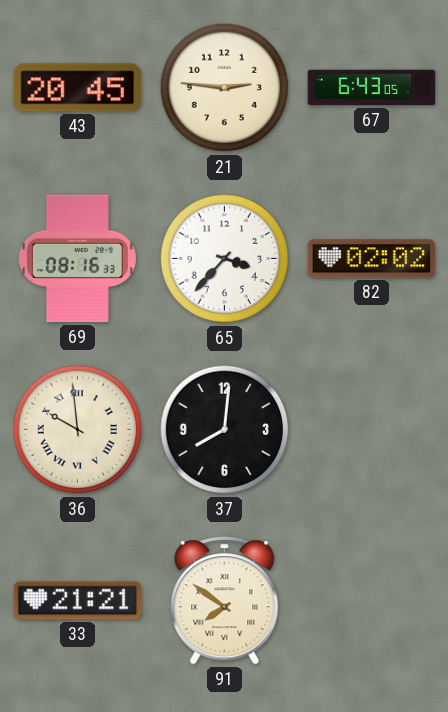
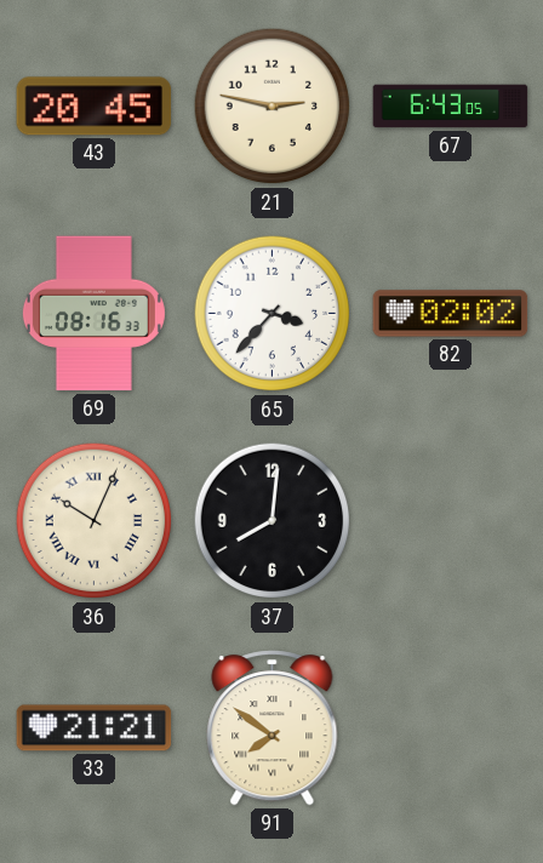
21: 2:46 -> 2:47
36: 9:59 -> 10:04
